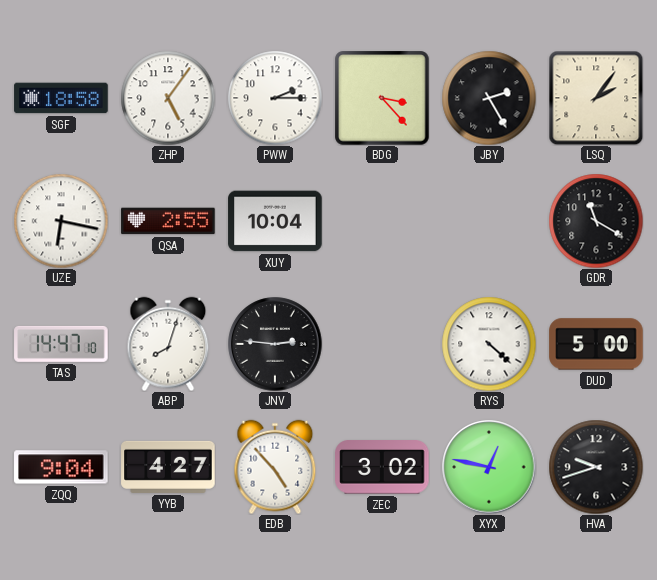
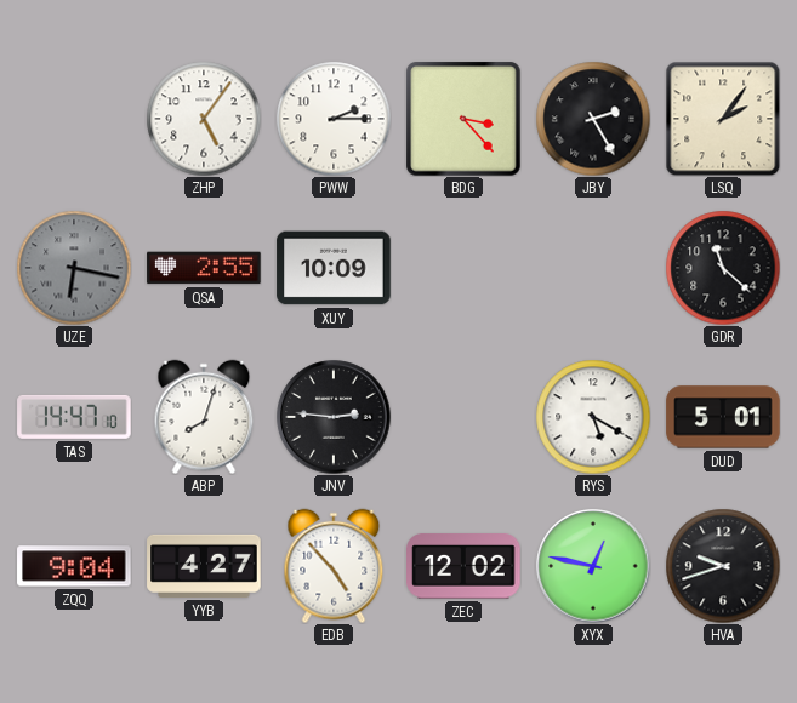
SGF: 18:58 -> none
UZE dial: white -> grey
XUY: 10:04 -> 10:09
GDR: 11:20 -> 11:22
RYS: 4:22 -> 5:20
DUD: 5:00 -> 5:01
ZEC: 3:02 -> 12:02
